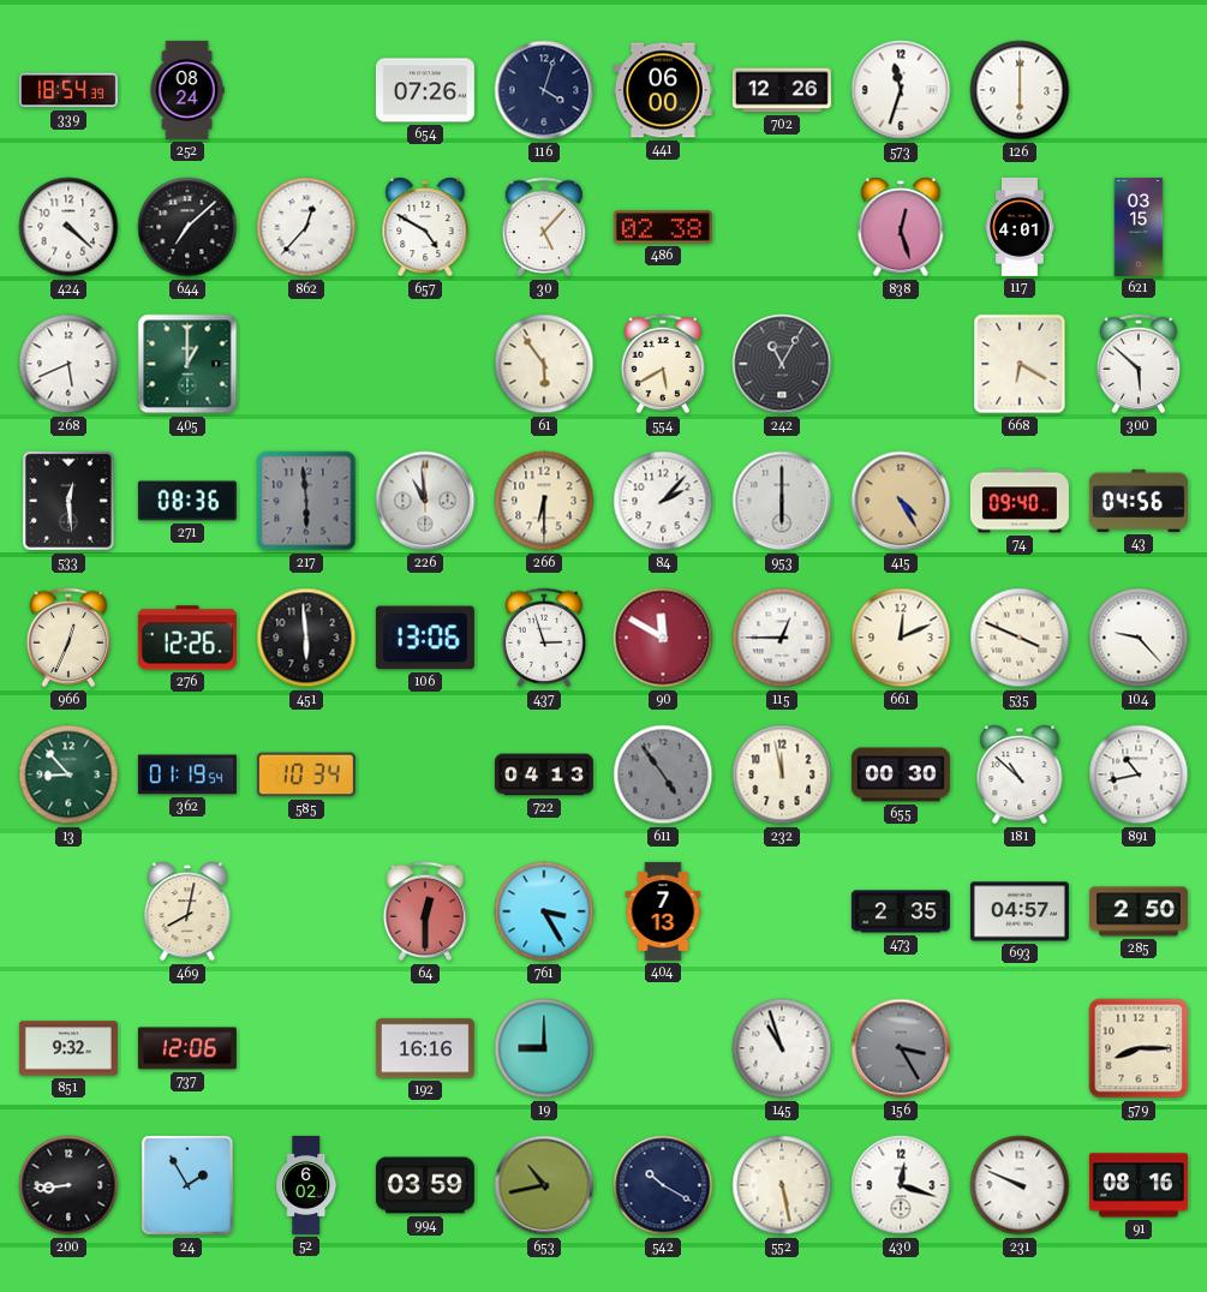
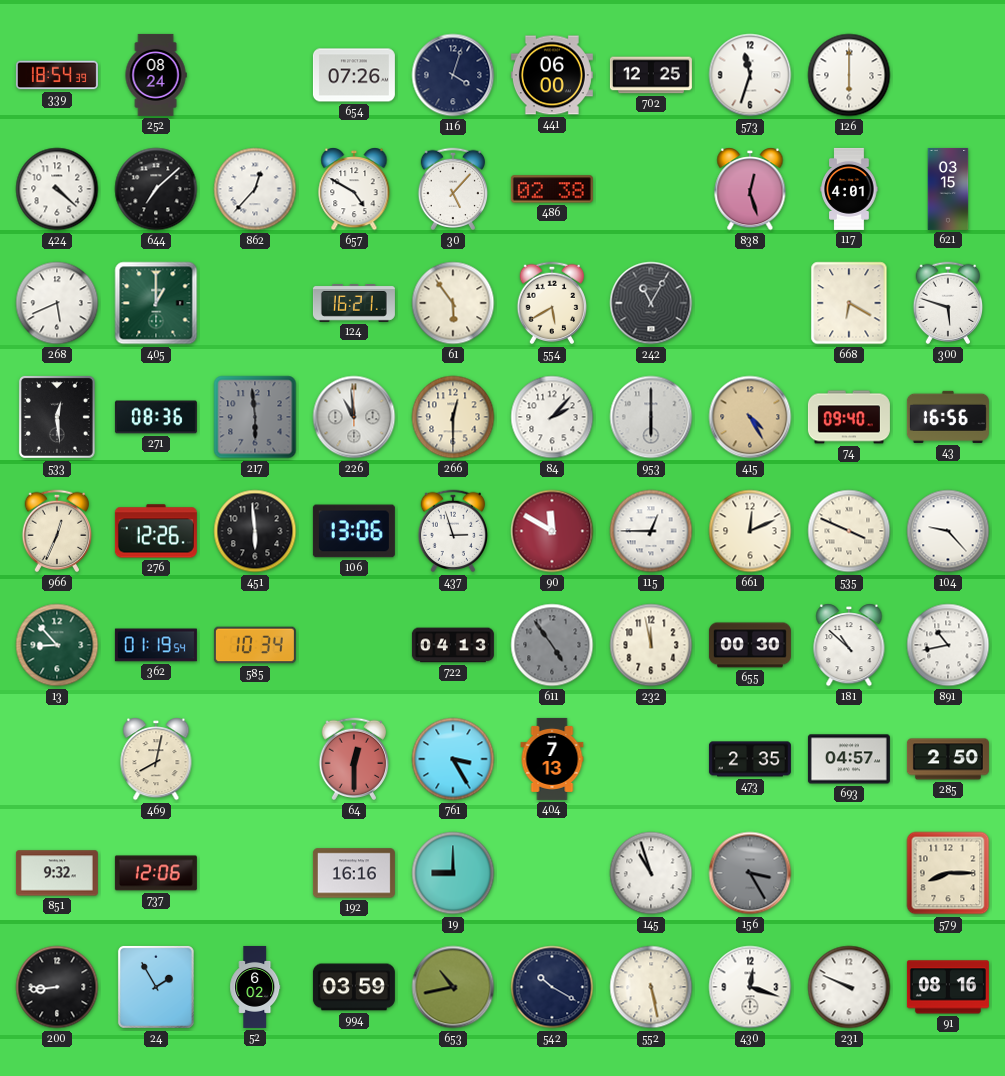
702: 12:26 -> 12:25
124: none -> 16:21
300: 5:52 -> 5:48
266: 6:30 -> 12:30
43: 04:56 -> 16:56
